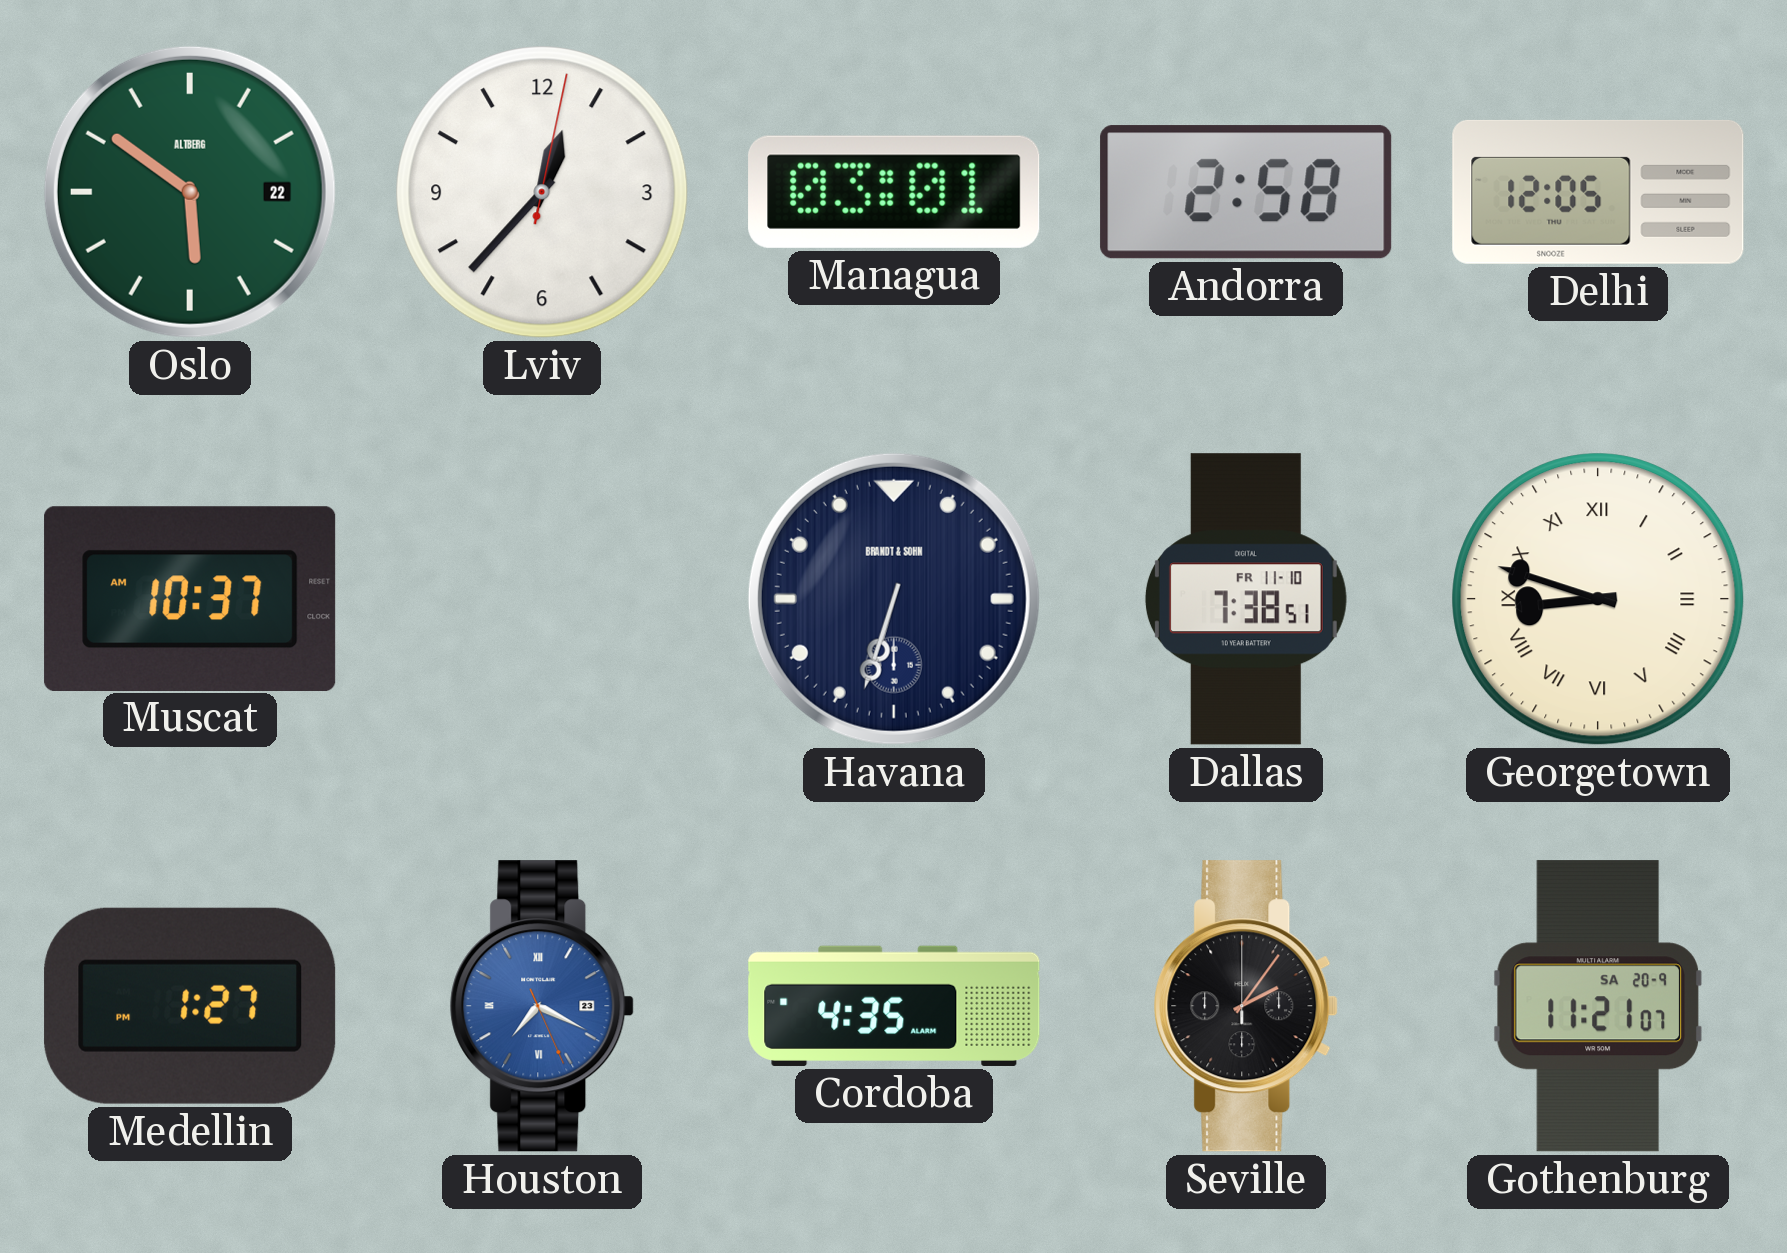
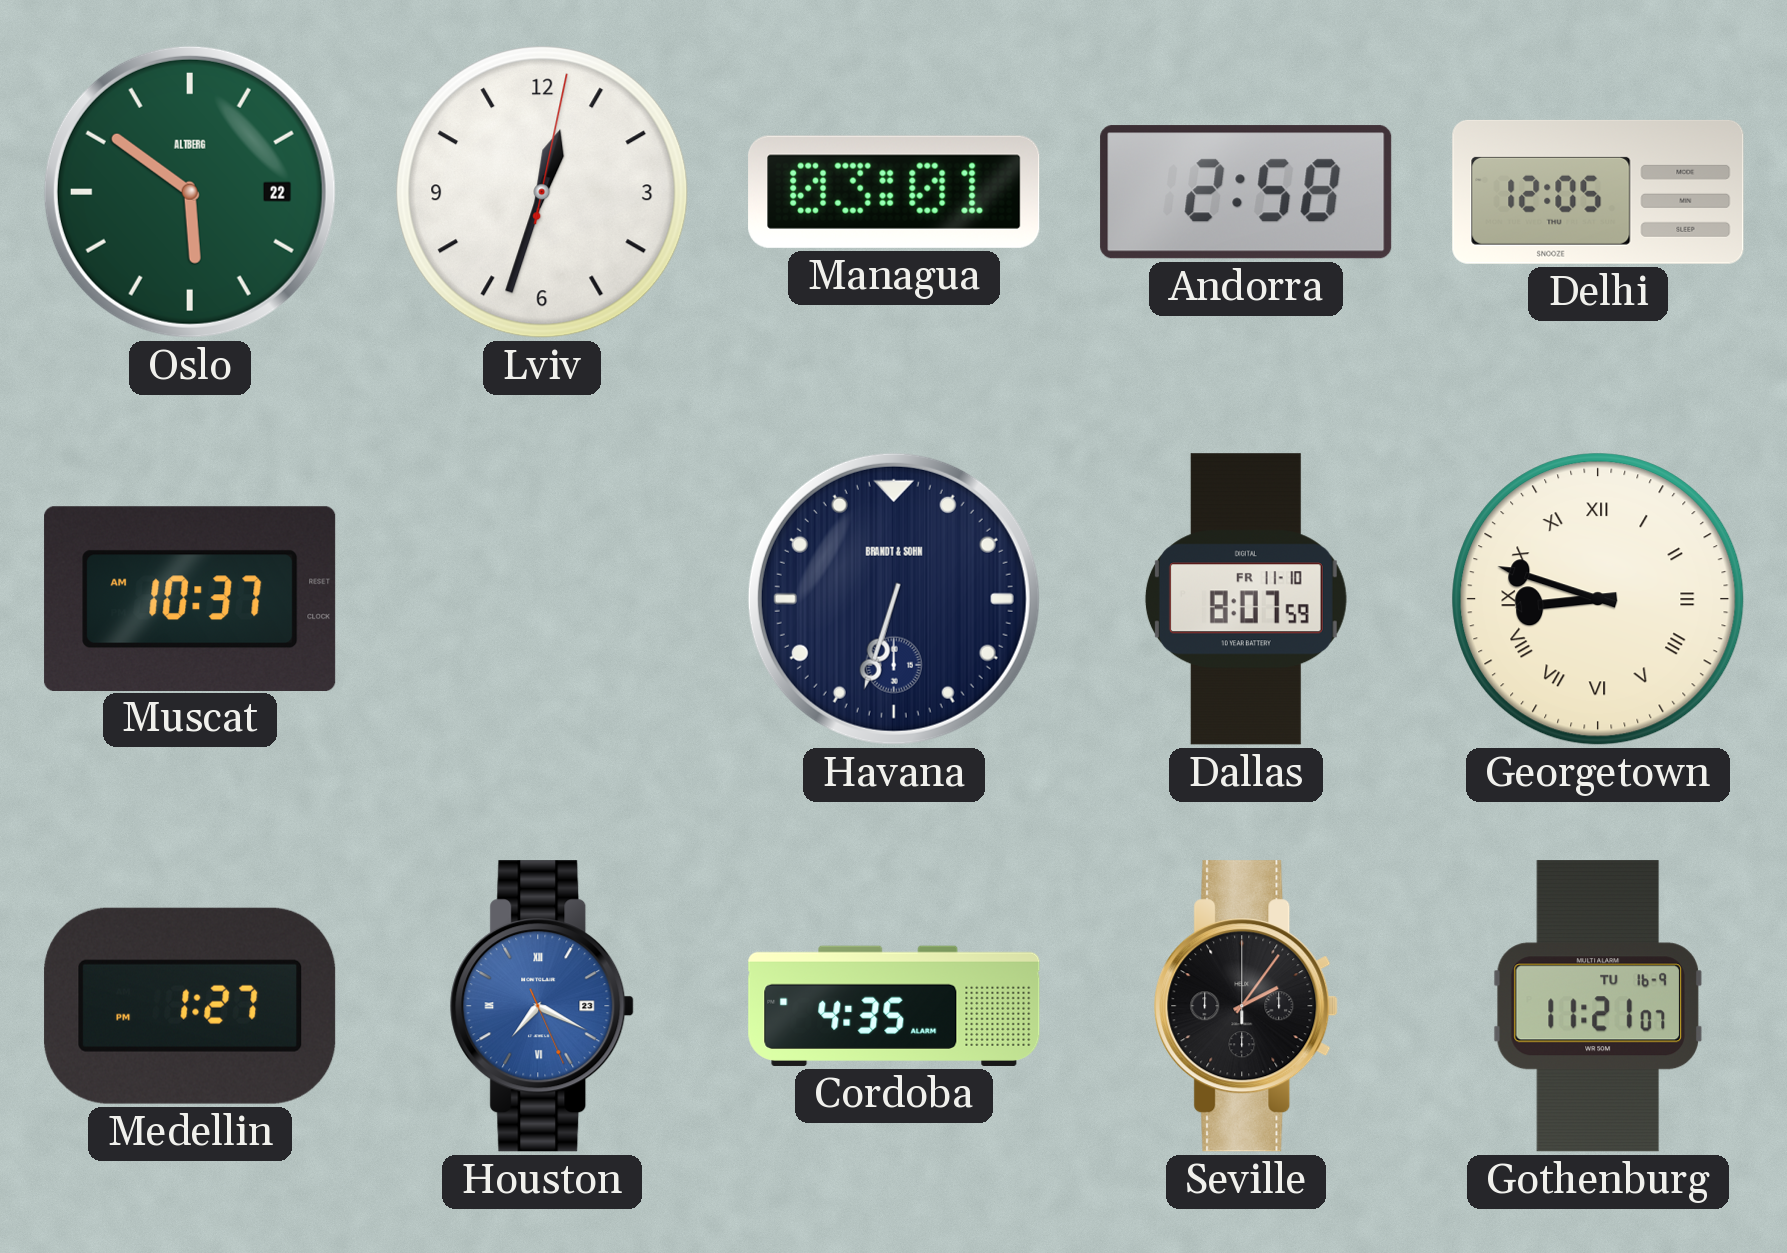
Lviv: 12:37 -> 12:33
Dallas: 7:38 -> 8:07
Gothenburg date: SA 20-9 -> TU 16-9
